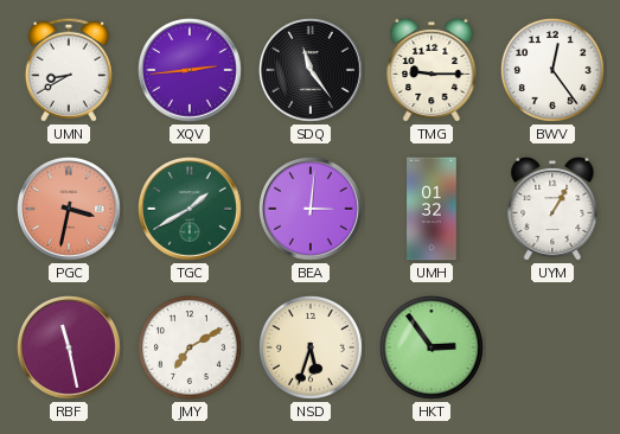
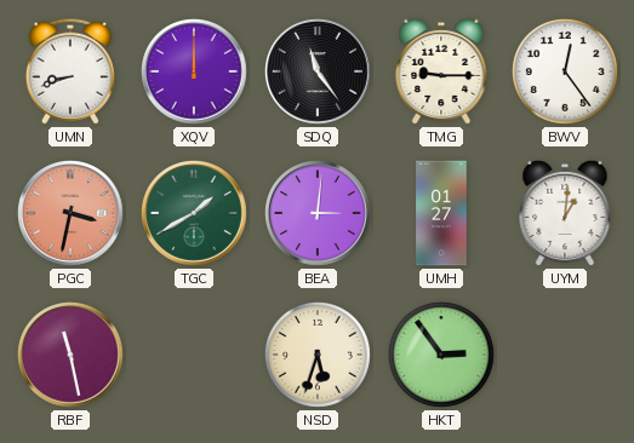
UMN: 8:40 -> 8:42
XQV: 2:44 -> 12:00
UMH: 01:32 -> 01:27
UYM: 1:05 -> 1:01
JMY: 7:10 -> none
